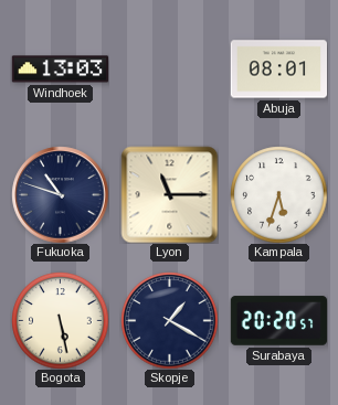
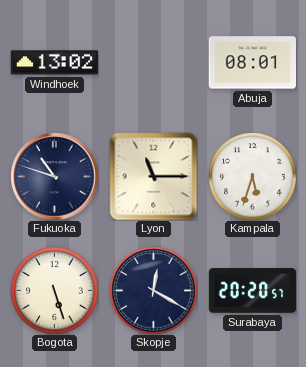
Windhoek: 13:03 -> 13:02
Bogota: 5:28 -> 5:27
Skopje: 1:20 -> 12:20
